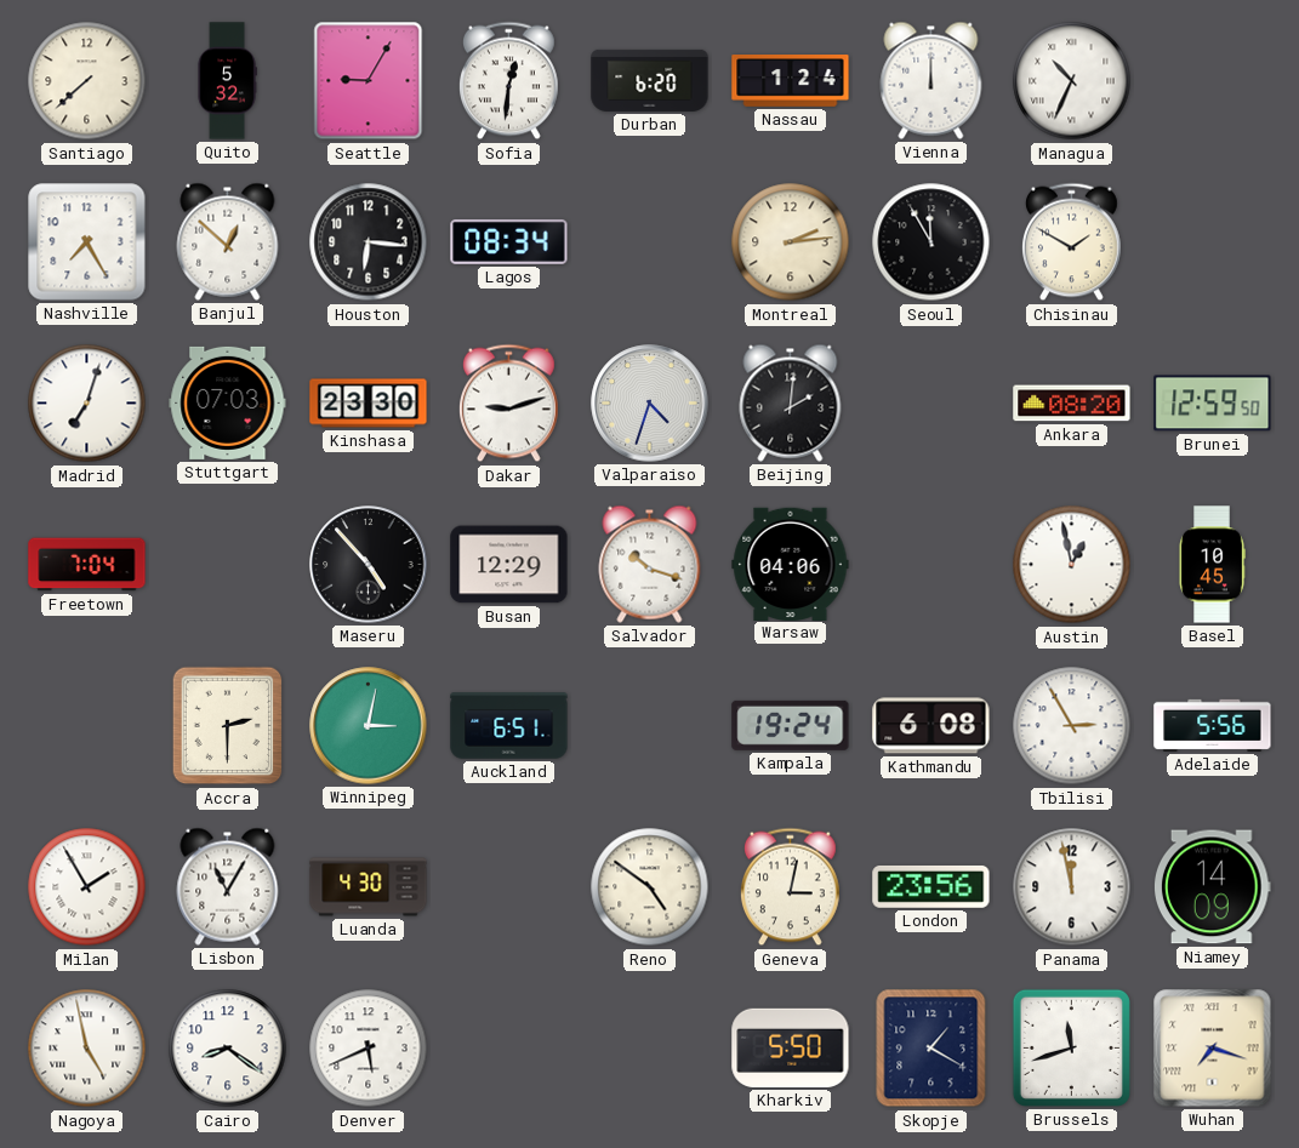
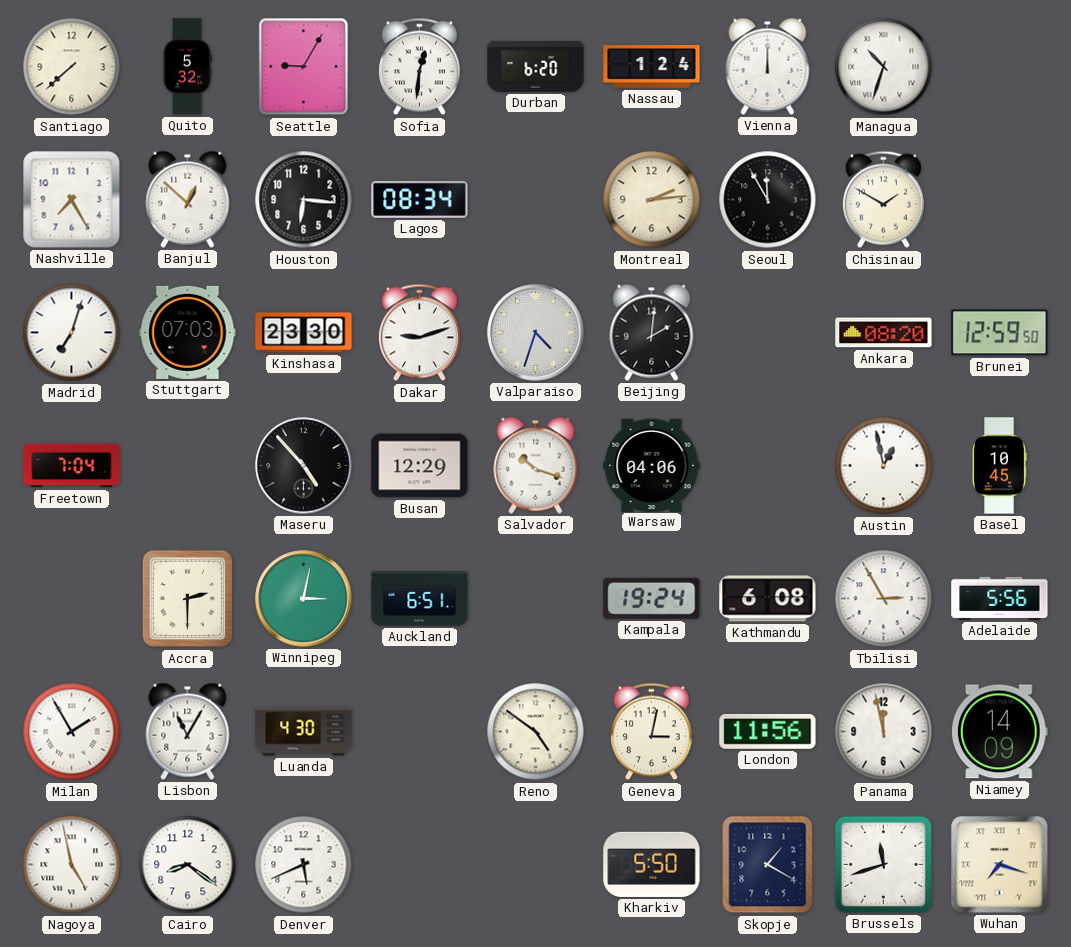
Managua: 10:34 -> 10:33
London: 23:56 -> 11:56
